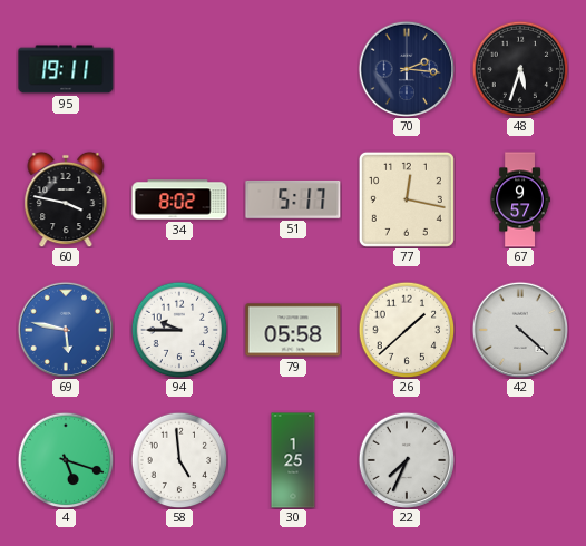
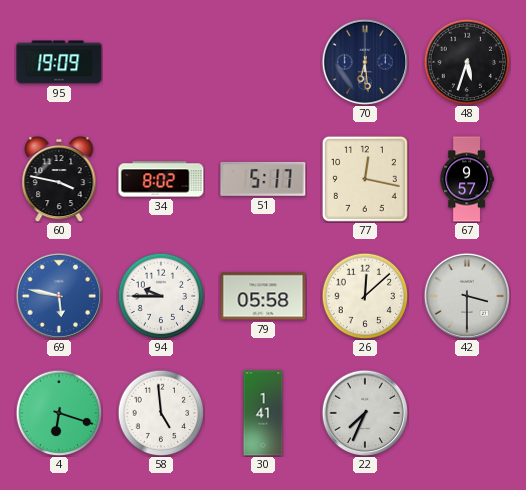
95: 19:11 -> 19:09
70: 2:16 -> 6:29
26: 1:38 -> 12:08
42: 4:22 -> 3:30
4: 5:18 -> 6:18
30: 1:25 -> 1:41
